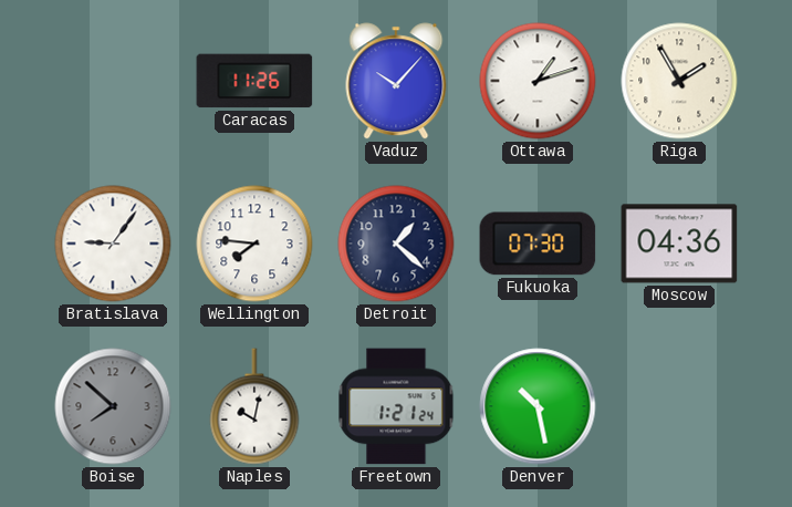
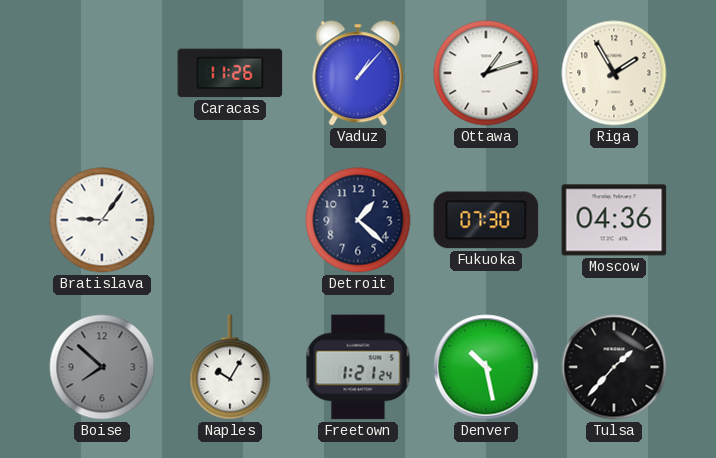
Vaduz: 10:07 -> 1:07
Wellington: 7:46 -> none
Naples: 10:02 -> 10:05
Tulsa: none -> 1:37
